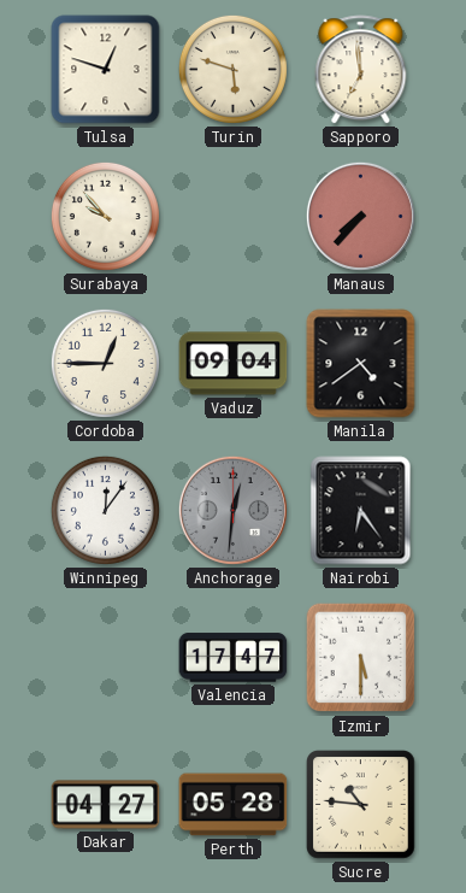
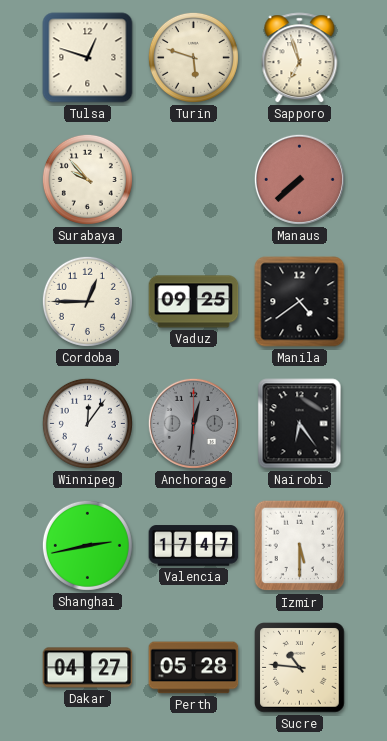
Sapporo: 6:59 -> 6:57
Manaus: 7:37 -> 7:38
Vaduz: 09:04 -> 09:25
Shanghai: none -> 2:43
